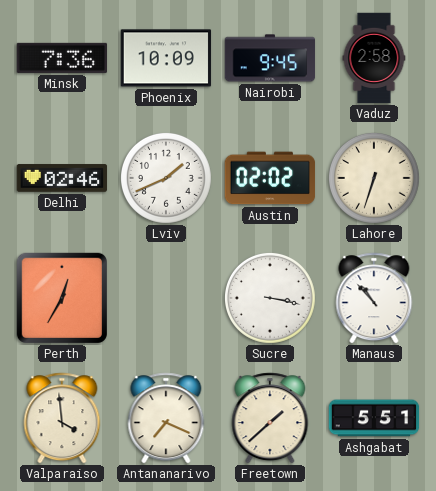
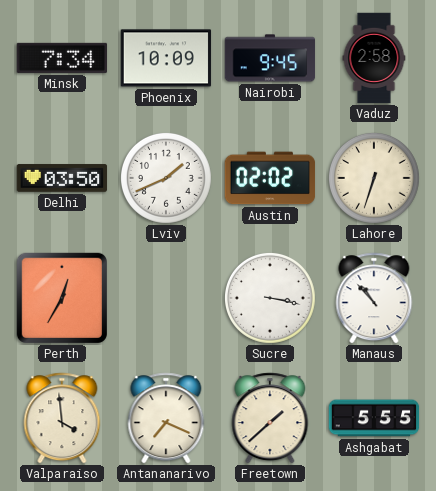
Minsk: 7:36 -> 7:34
Delhi: 02:46 -> 03:50
Ashgabat: 5:51 -> 5:55
